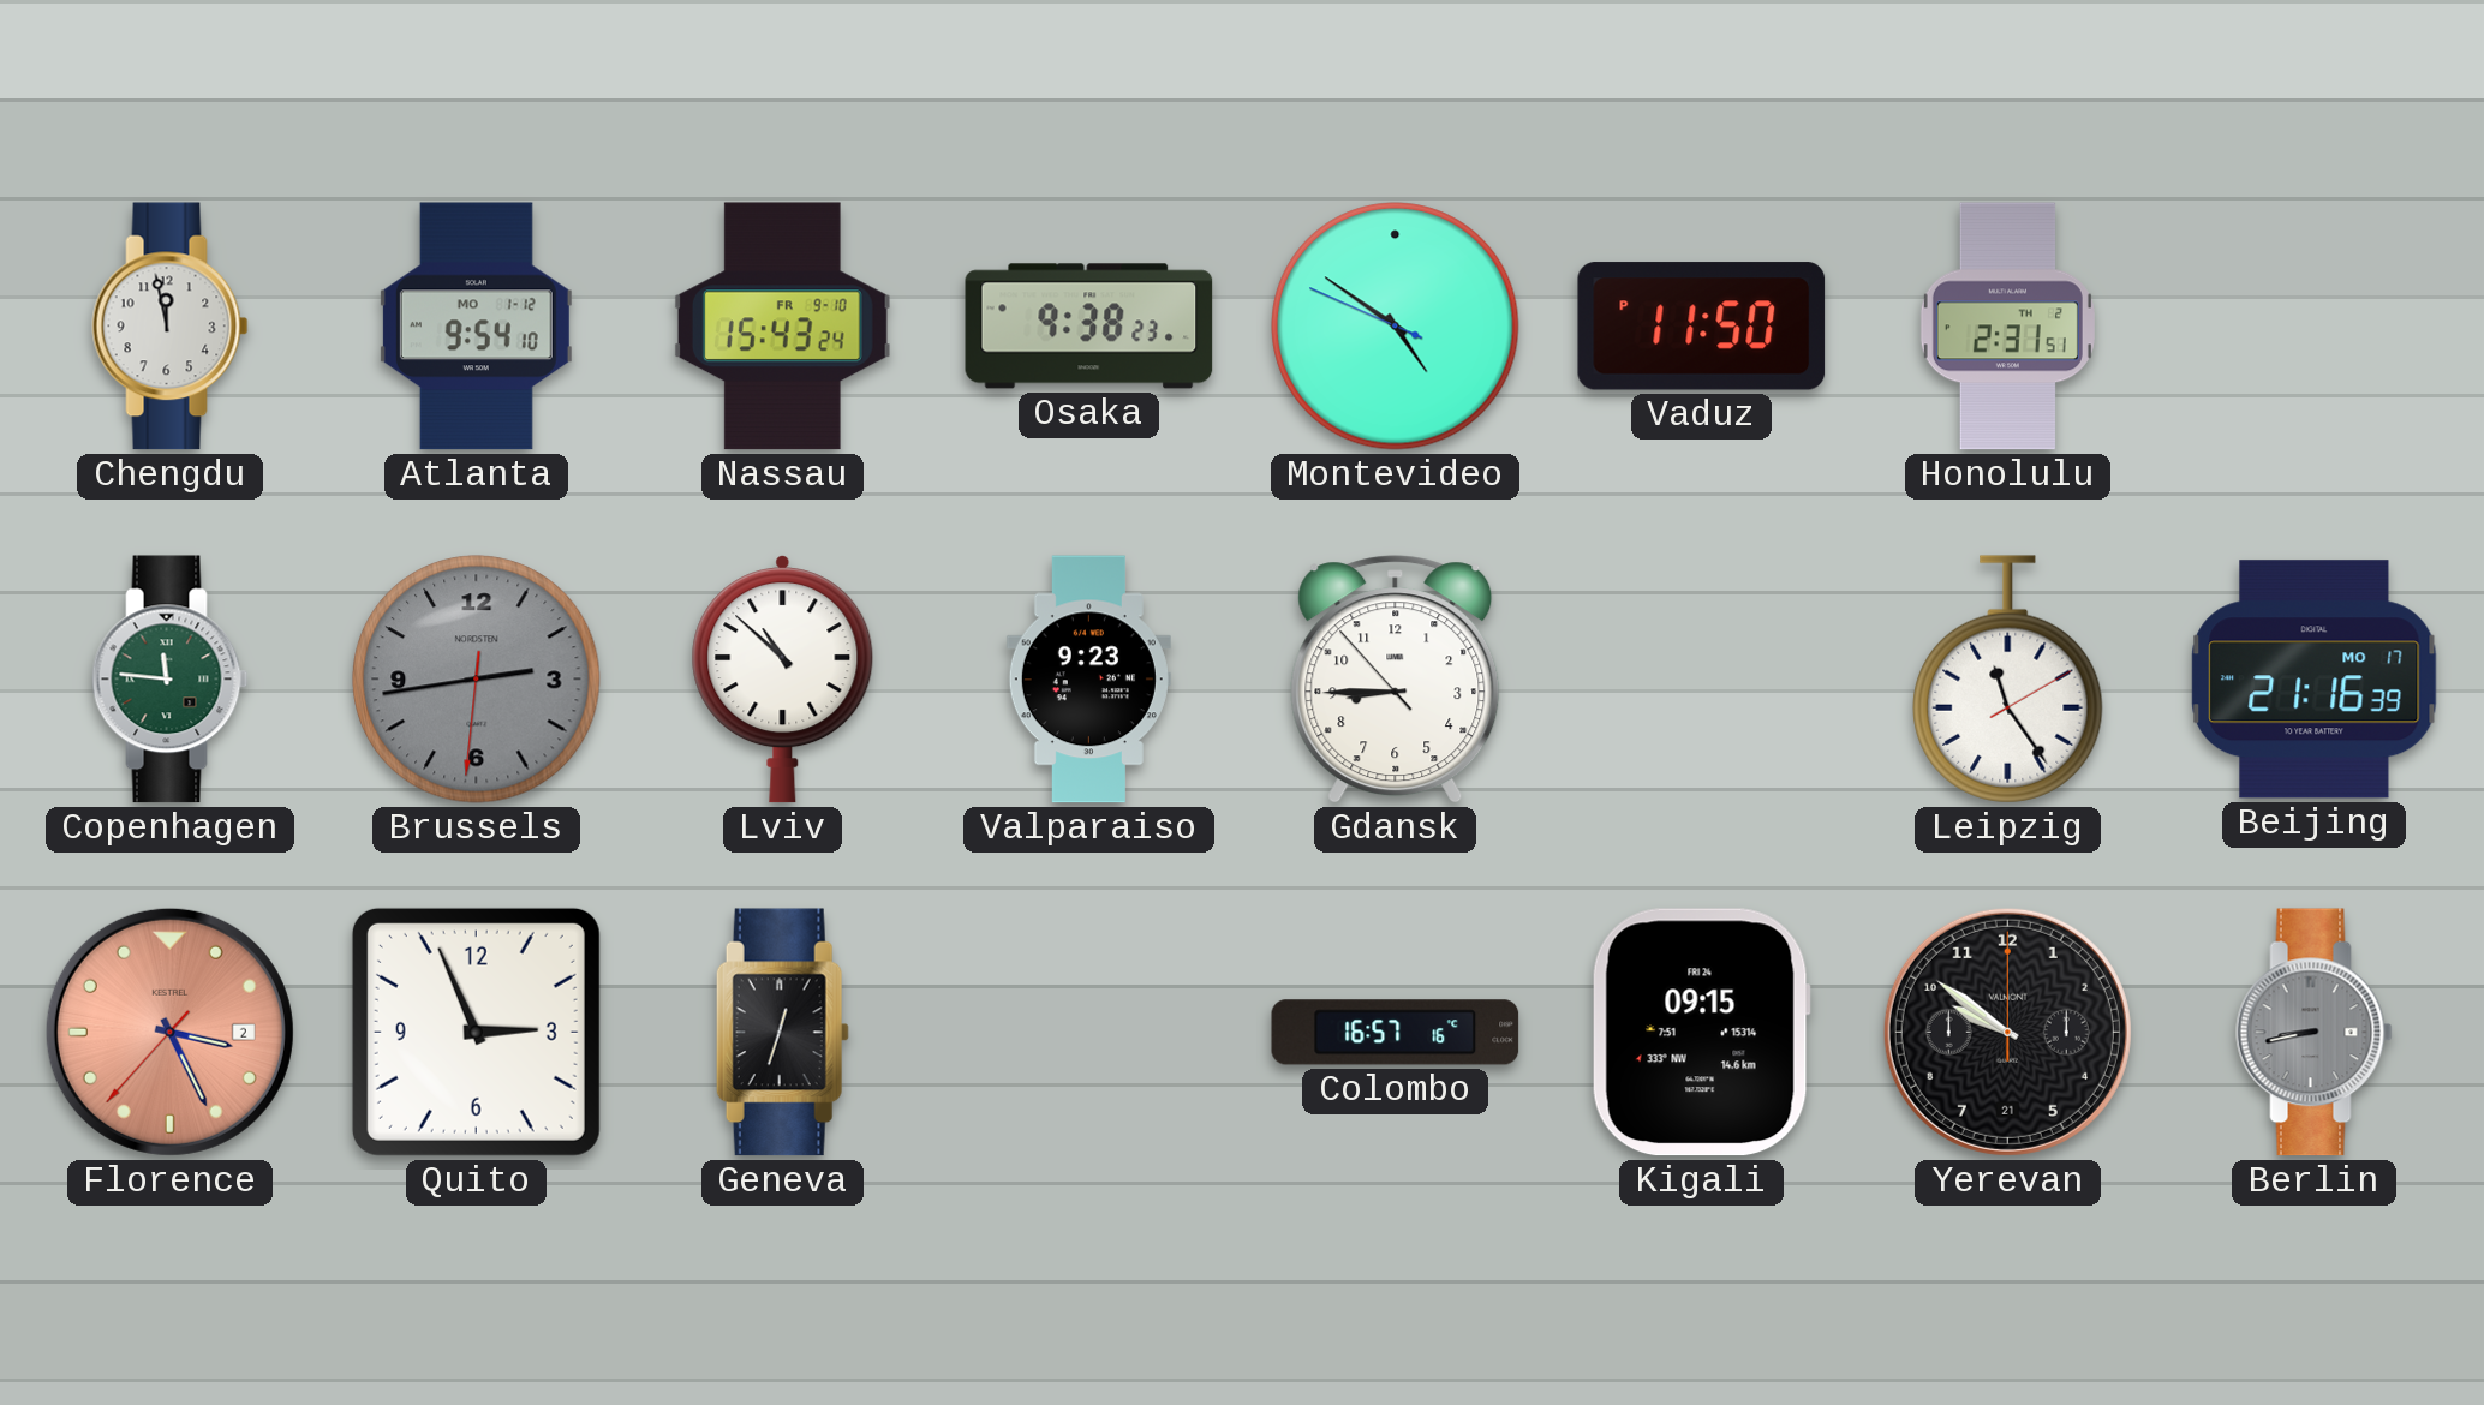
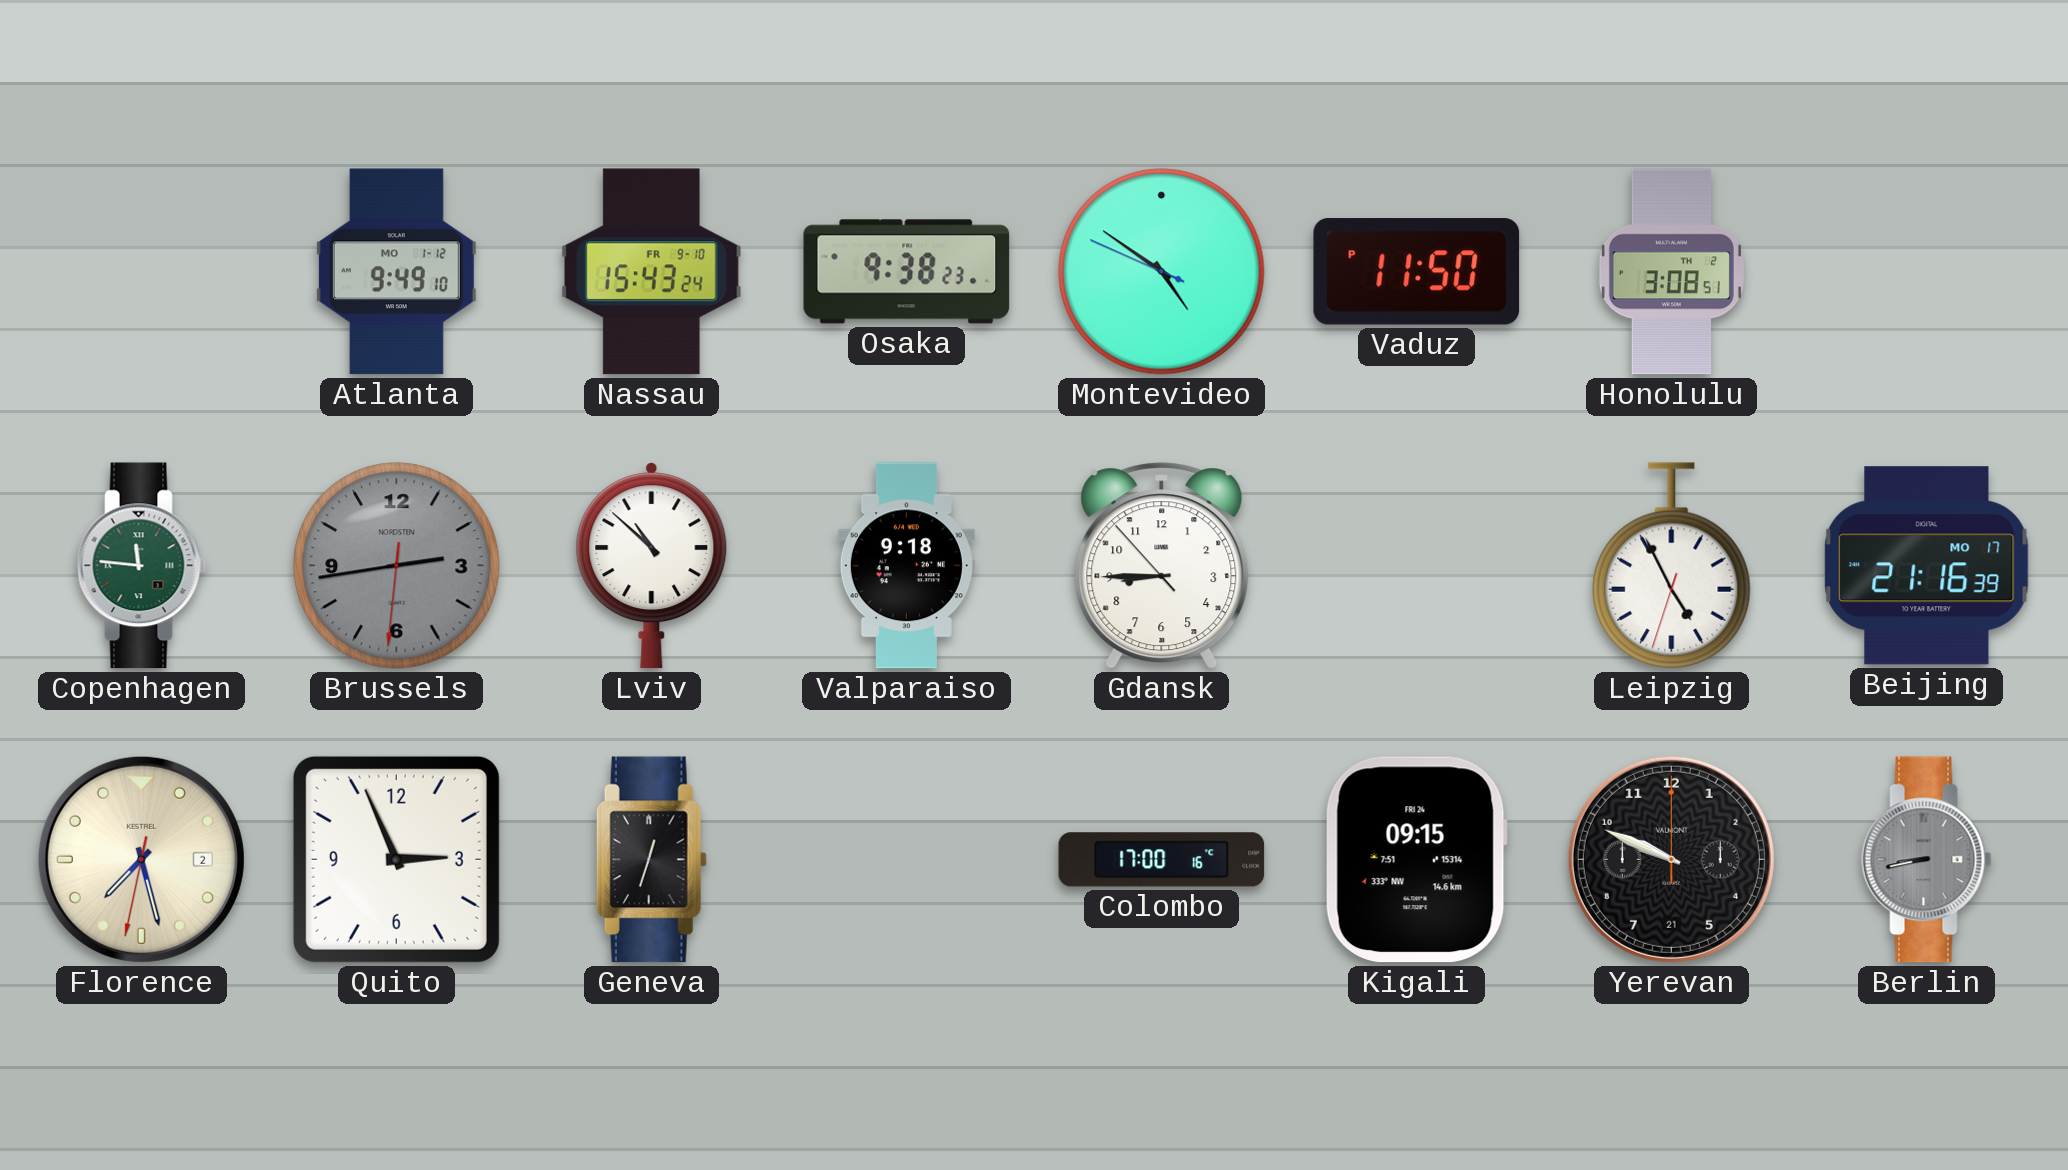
Chengdu: 11:58 -> none
Atlanta: 9:54 -> 9:49
Honolulu: 2:31 -> 3:08
Valparaiso: 9:23 -> 9:18
Leipzig: 11:24 -> 4:55
Florence: 3:25 -> 7:27
Florence dial: salmon -> cream
Colombo: 16:57 -> 17:00
Yerevan: 9:51 -> 9:49
